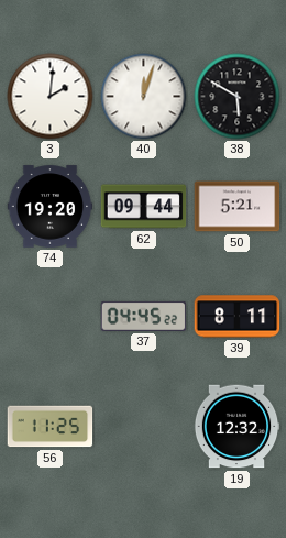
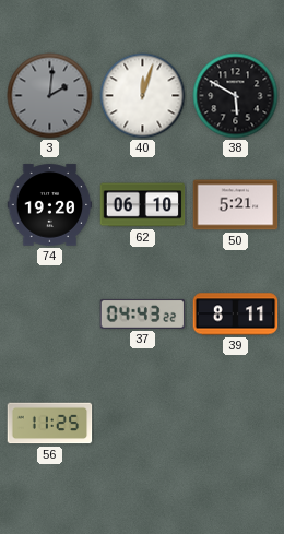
3 dial: white -> grey
62: 09:44 -> 06:10
37: 04:45 -> 04:43
19: 12:32 -> none
